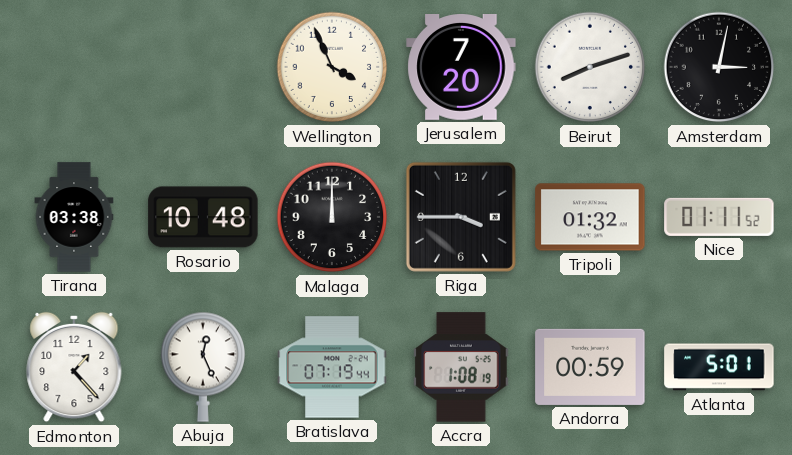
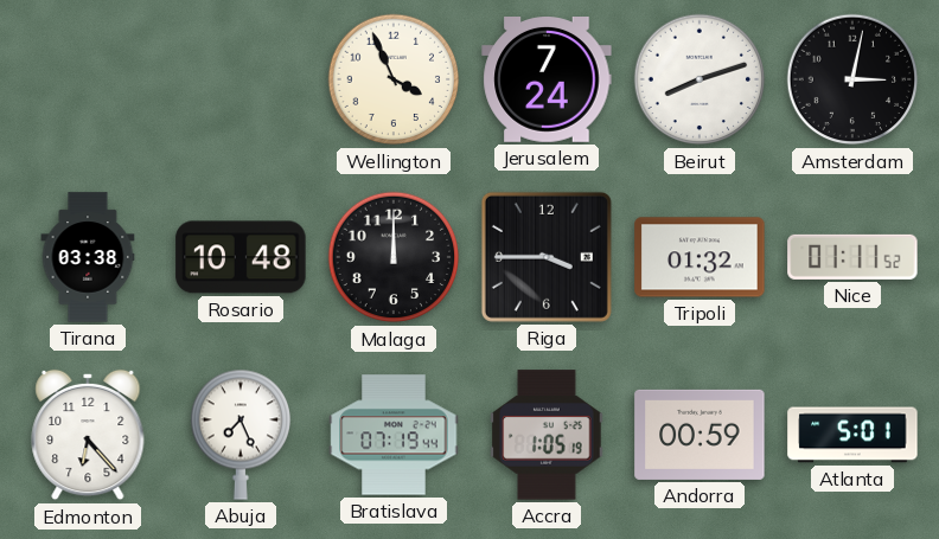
Jerusalem: 7:20 -> 7:24
Edmonton: 1:23 -> 6:23
Abuja: 12:26 -> 7:26
Accra: 1:08 -> 1:05
